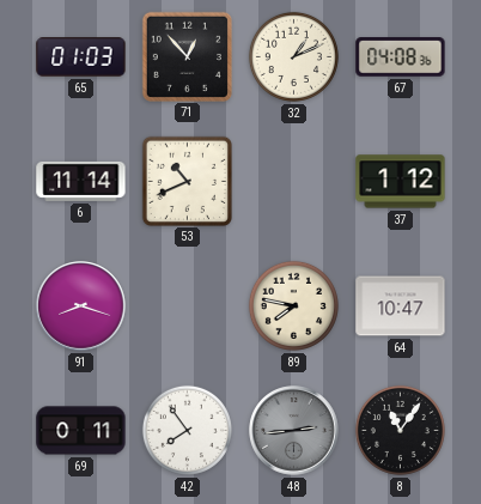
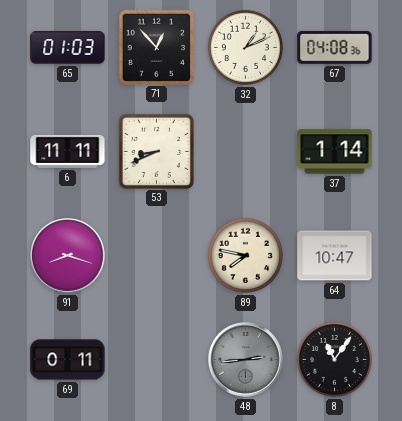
6: 11:14 -> 11:11
53: 10:41 -> 8:41
37: 1:12 -> 1:14
42: 7:54 -> none
